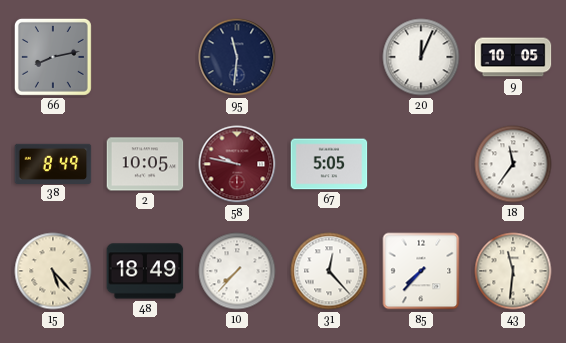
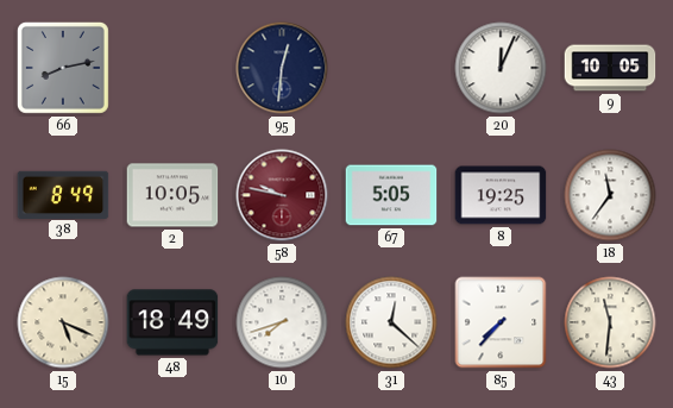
95: 11:31 -> 12:31
8: none -> 19:25
15: 5:23 -> 5:19
10: 7:37 -> 7:42
31: 12:23 -> 12:22
